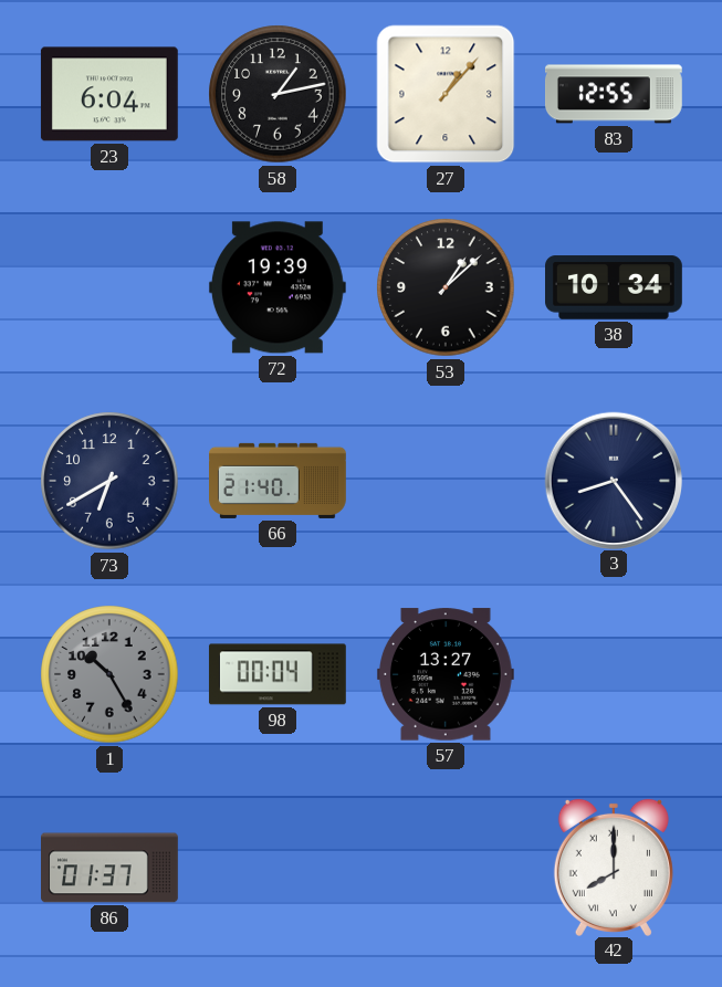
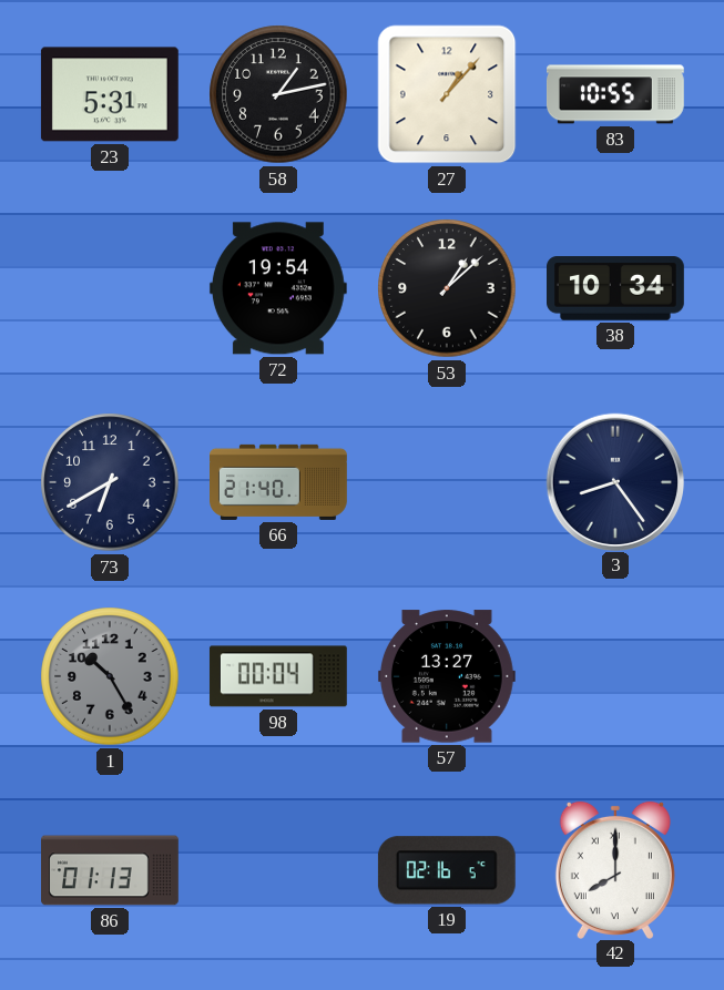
23: 6:04 -> 5:31
83: 12:55 -> 10:55
72: 19:39 -> 19:54
86: 01:37 -> 01:13
19: none -> 02:16
